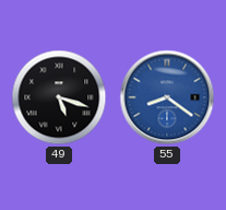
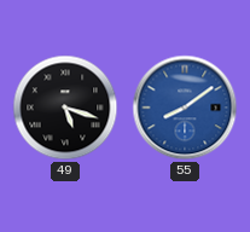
55: 8:21 -> 8:09
